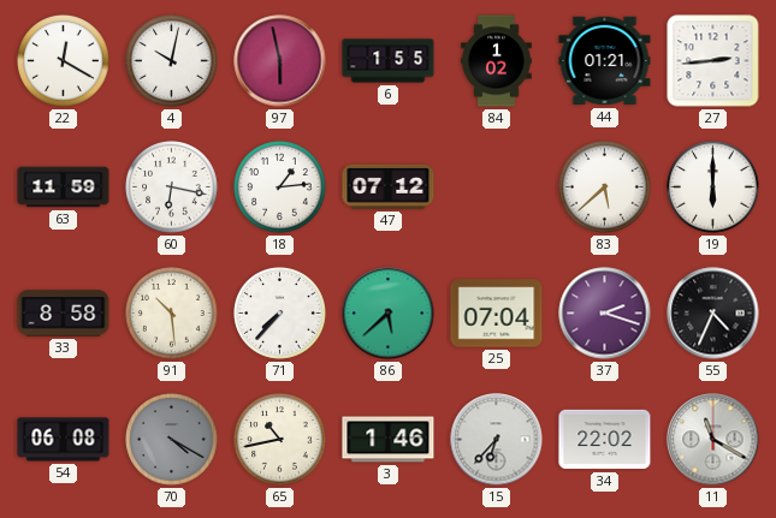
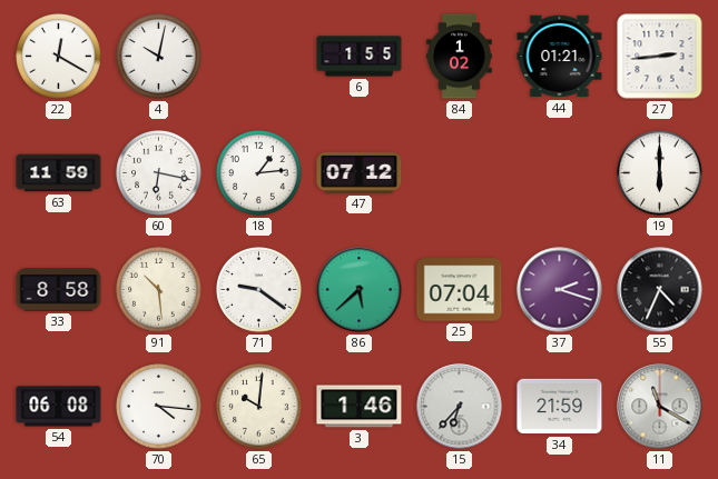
97: 5:58 -> none
83: 5:38 -> none
71: 7:37 -> 9:21
70: 4:20 -> 4:16
70 dial: grey -> white
65: 10:43 -> 10:01
34: 22:02 -> 21:59
